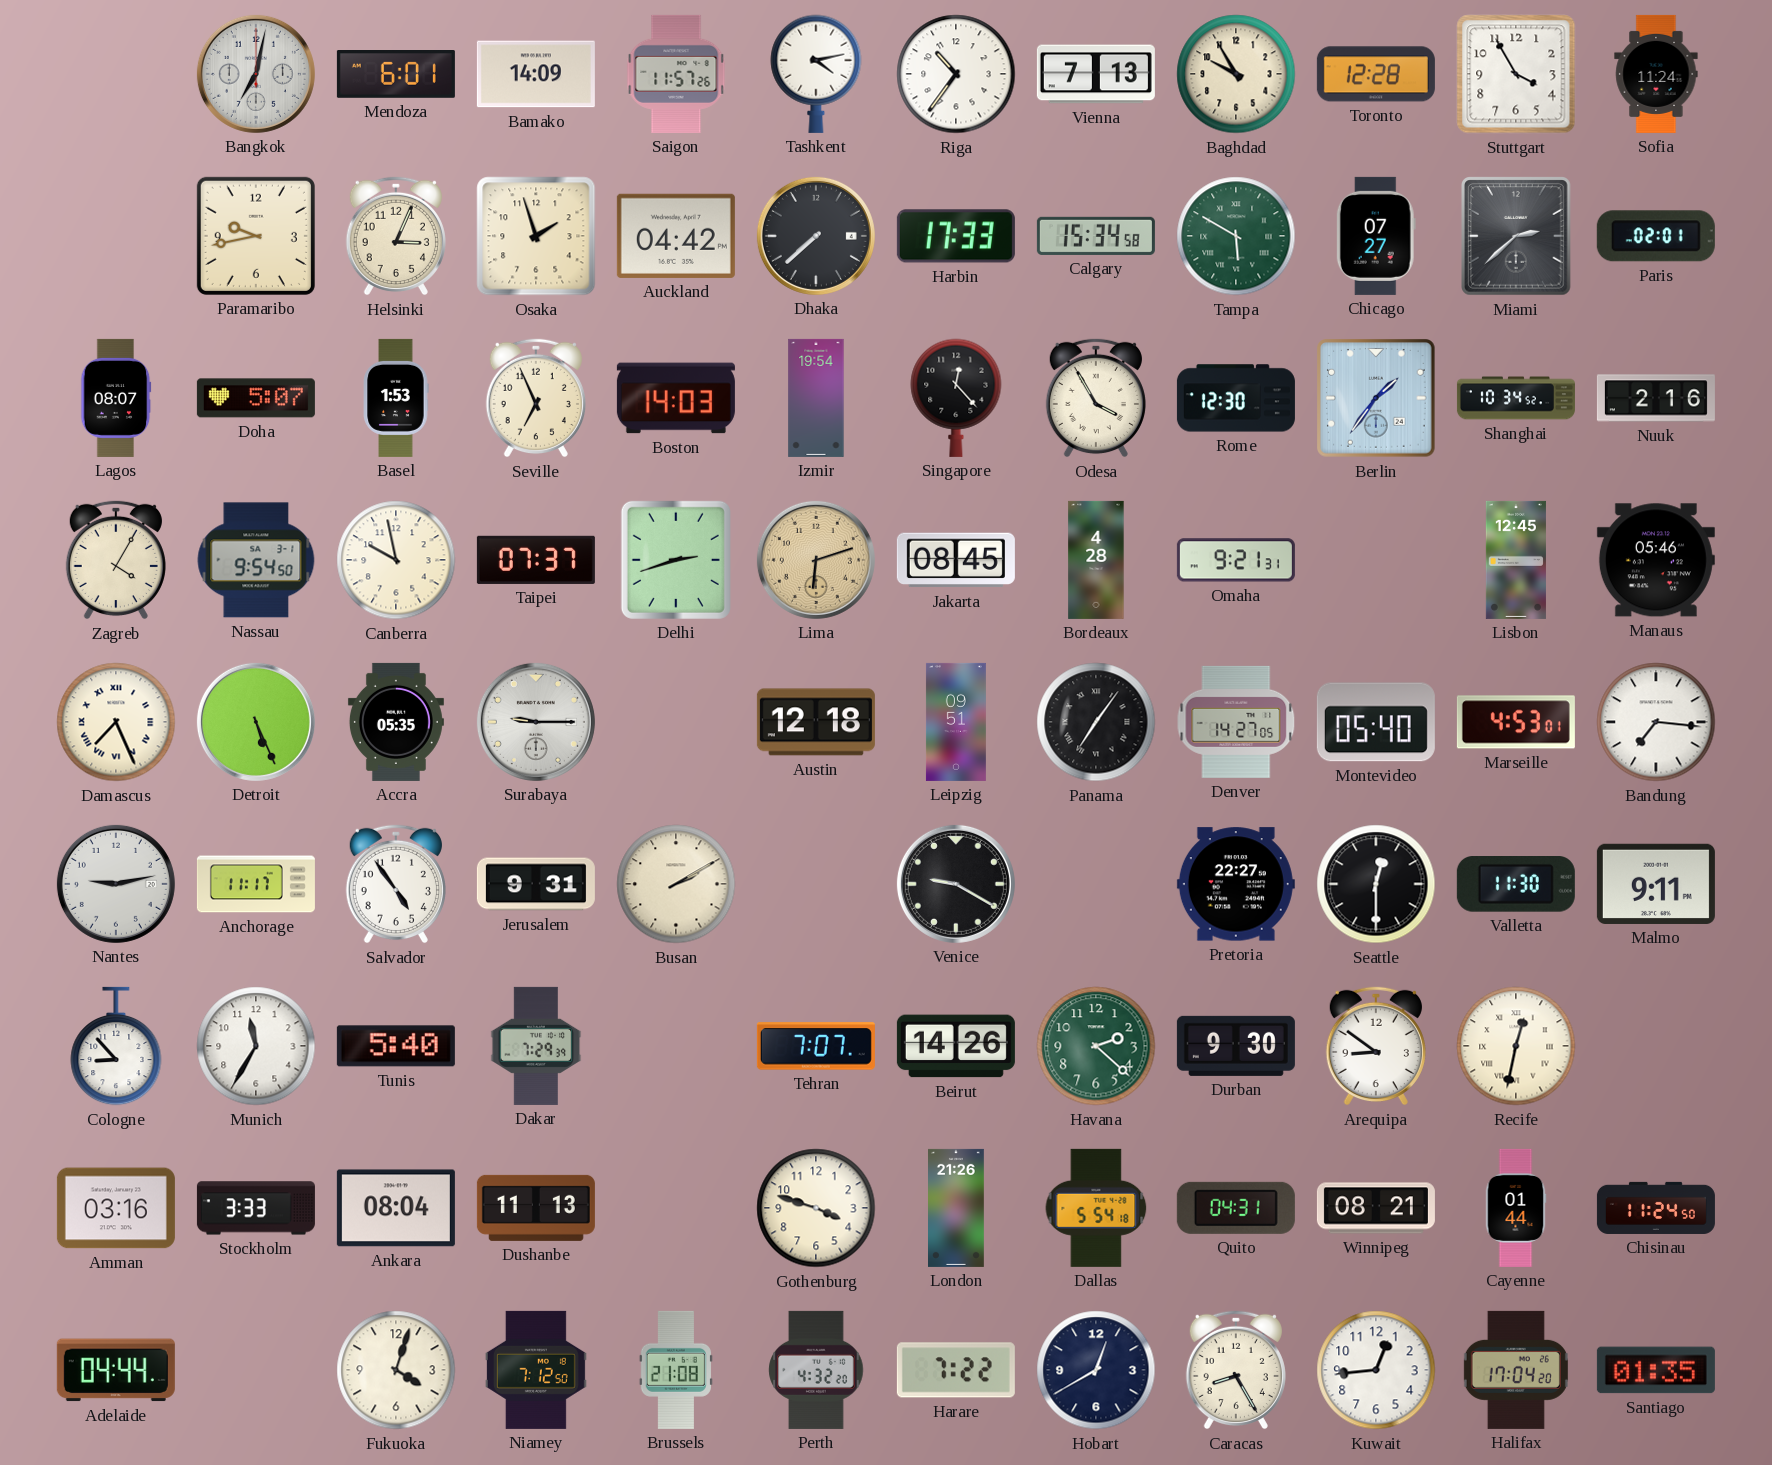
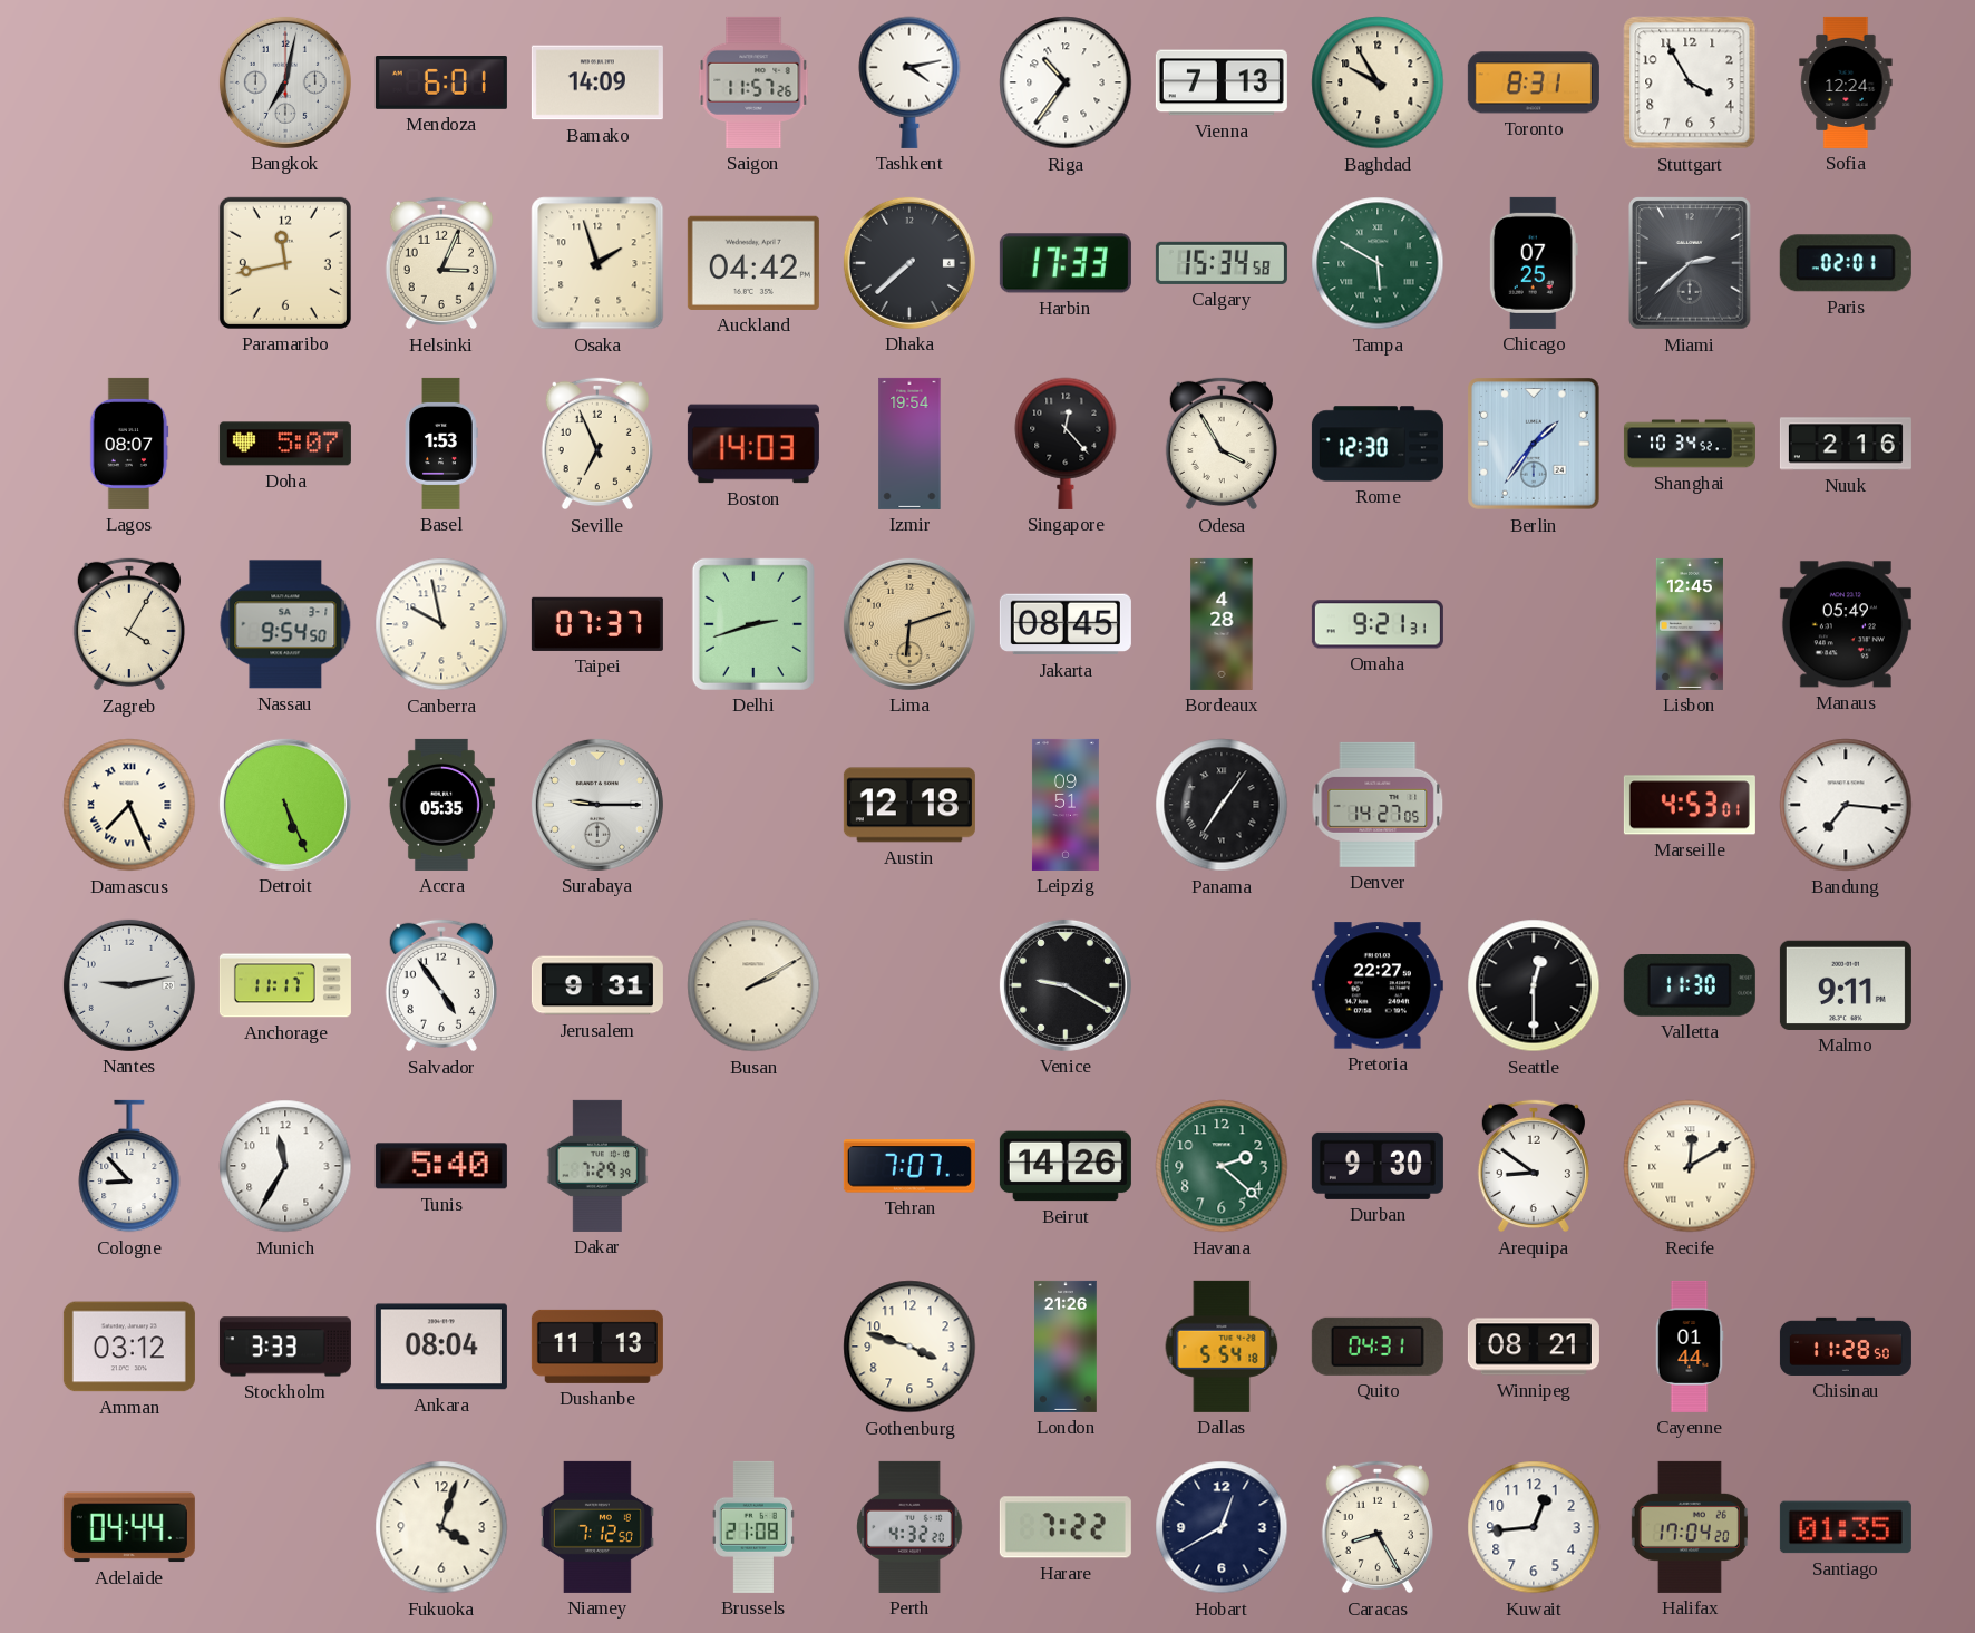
Toronto: 12:28 -> 8:31
Sofia: 11:24 -> 12:24
Paramaribo: 9:43 -> 11:43
Chicago: 07:27 -> 07:25
Manaus: 05:46 -> 05:49
Montevideo: 05:40 -> none
Recife: 12:32 -> 12:10
Amman: 03:16 -> 03:12
Chisinau: 11:24 -> 11:28
